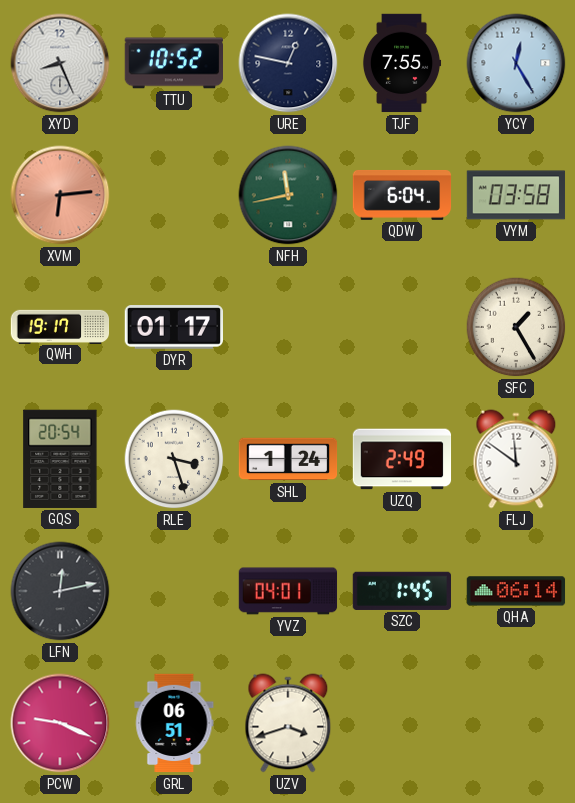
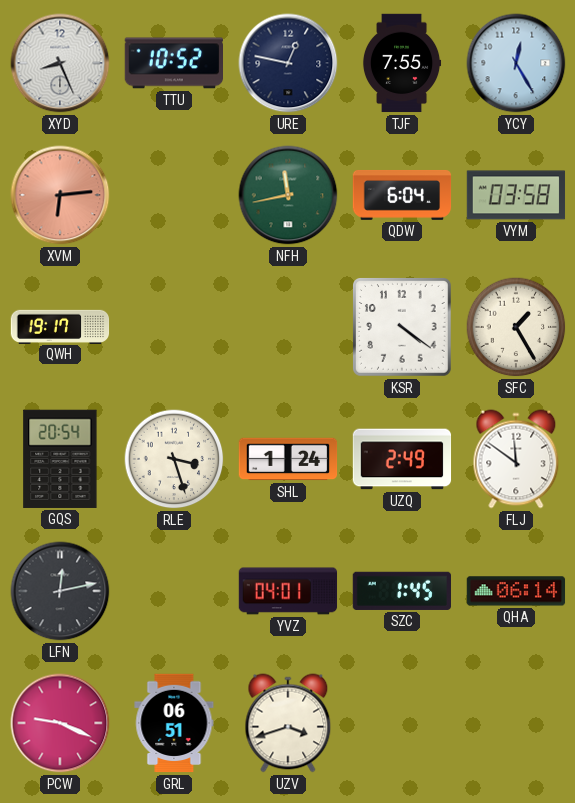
DYR: 01:17 -> none
KSR: none -> 4:21
